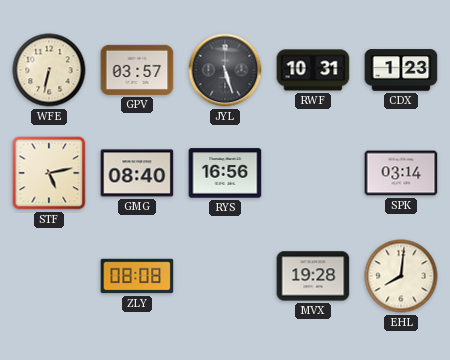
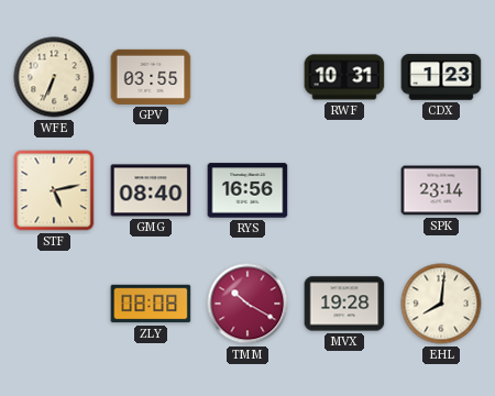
WFE: 6:32 -> 6:34
GPV: 03:57 -> 03:55
JYL: 5:27 -> none
SPK: 03:14 -> 23:14
TMM: none -> 10:20
